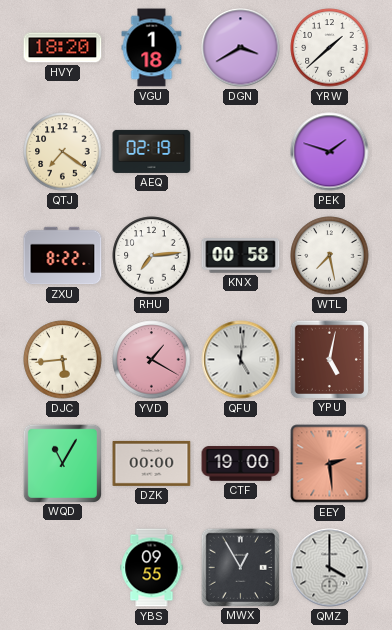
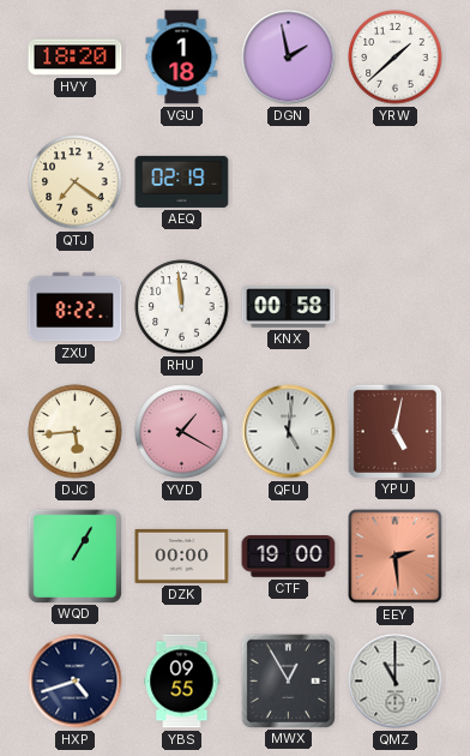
DGN: 3:40 -> 1:58
PEK: 1:48 -> none
RHU: 7:14 -> 11:59
WTL: 7:28 -> none
WQD: 11:05 -> 1:05
HXP: none -> 4:42
QMZ: 4:00 -> 11:00
